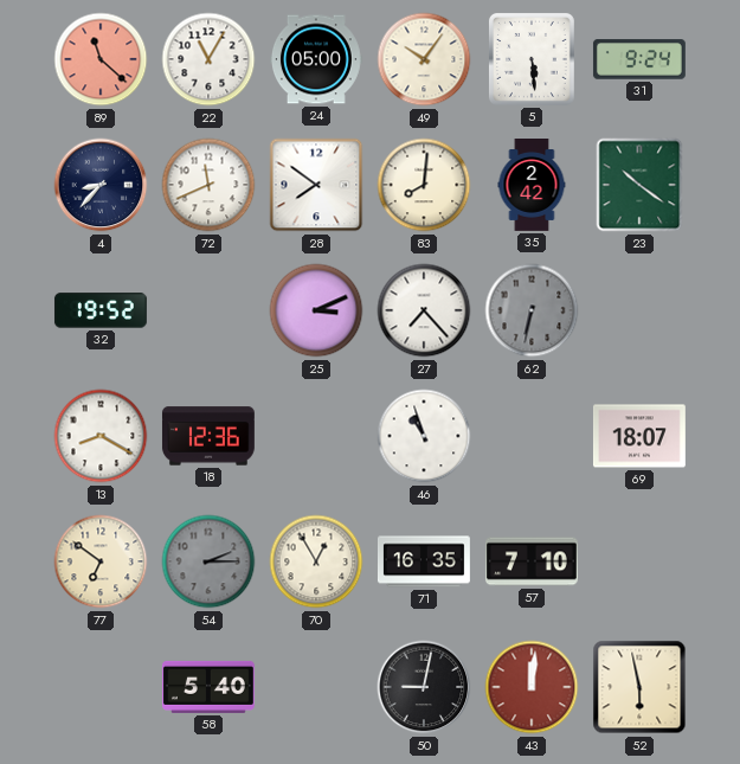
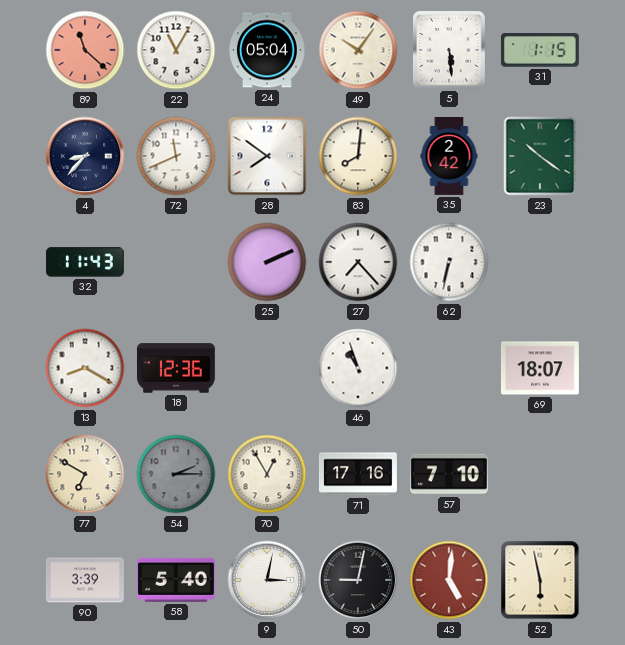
24: 05:00 -> 05:04
31: 9:24 -> 1:15
32: 19:52 -> 11:43
25: 3:11 -> 2:11
62 dial: grey -> white
77: 6:51 -> 6:50
71: 16:35 -> 17:16
90: none -> 3:39
9: none -> 3:02
43: 12:01 -> 5:01
